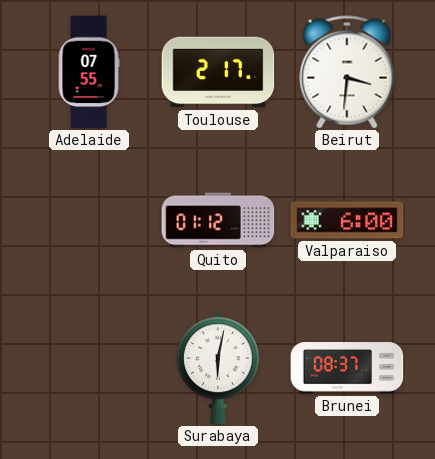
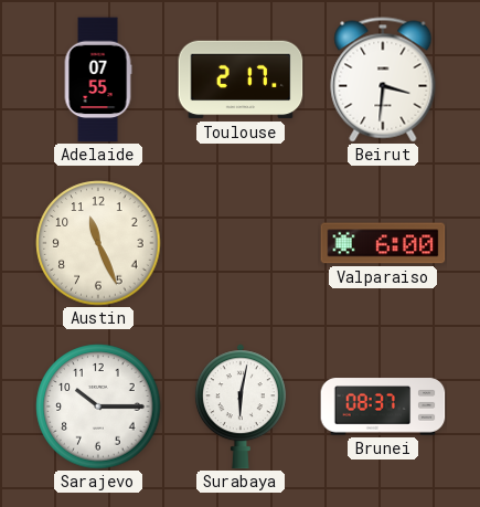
Austin: none -> 11:26
Quito: 01:12 -> none
Sarajevo: none -> 10:15
